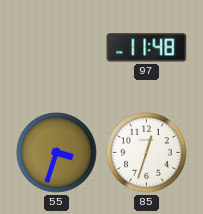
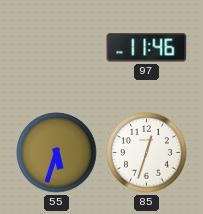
97: 11:48 -> 11:46
55: 3:33 -> 5:33
